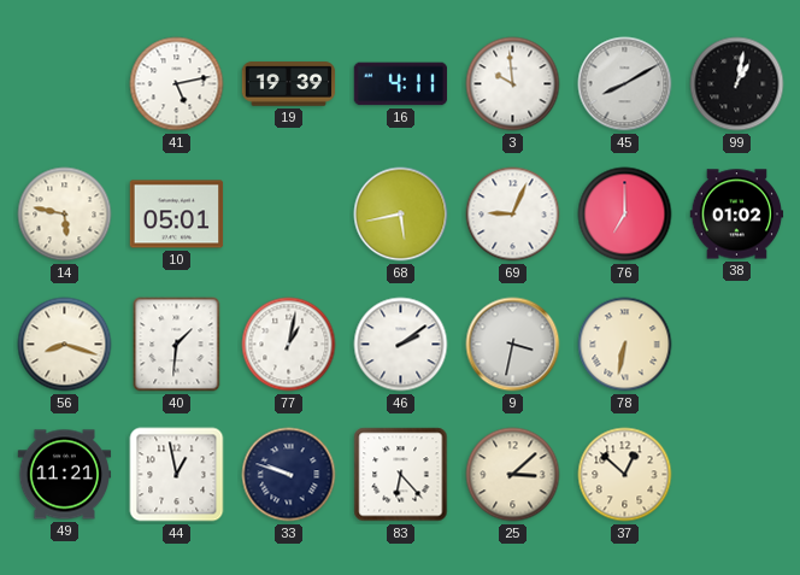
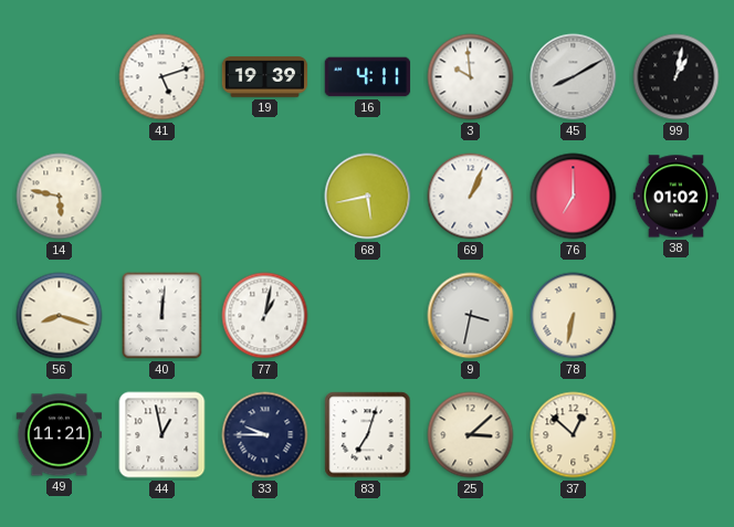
41: 5:13 -> 5:12
10: 05:01 -> none
69: 9:04 -> 1:04
40: 1:31 -> 12:01
46: 2:09 -> none
33: 9:48 -> 9:45
83: 6:23 -> 7:03
